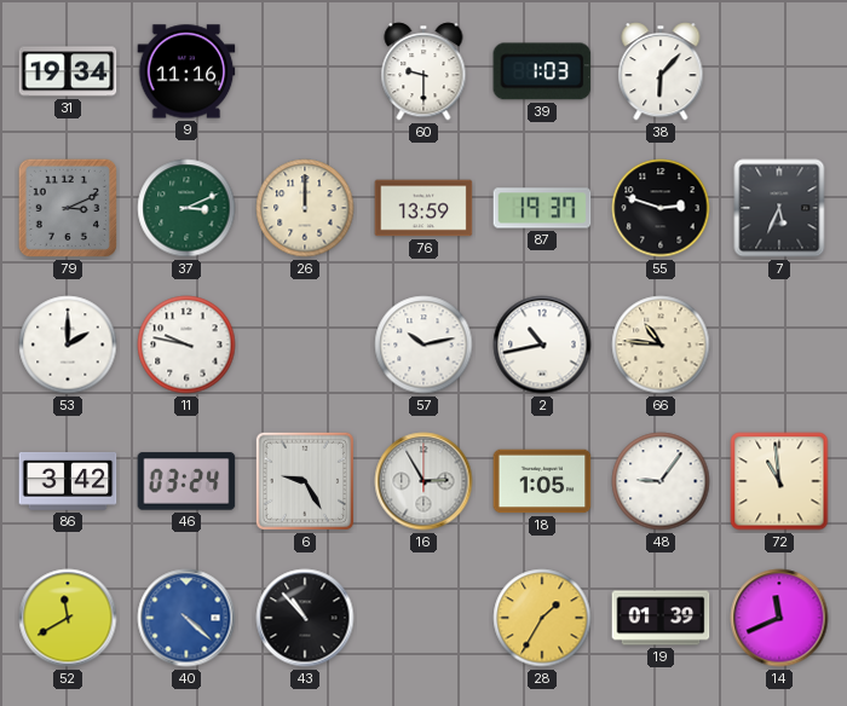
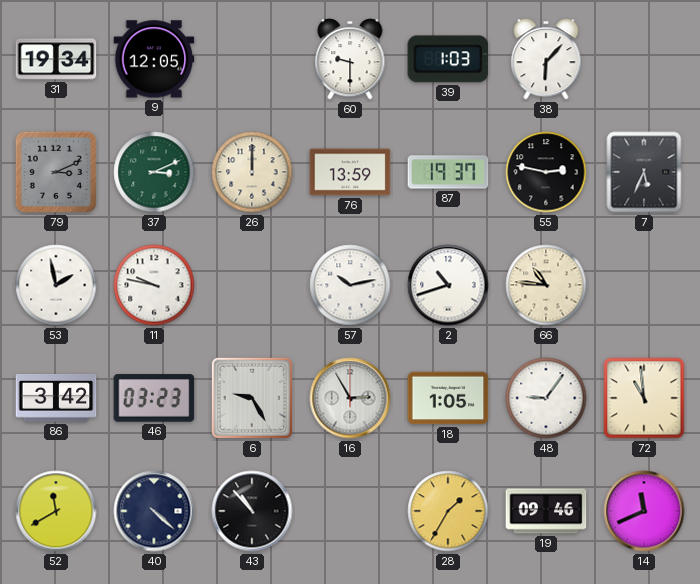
9: 11:16 -> 12:05
55: 2:48 -> 2:47
53: 2:00 -> 1:58
2: 10:43 -> 10:42
46: 03:24 -> 03:23
40 dial: blue -> navy
19: 01:39 -> 09:46
